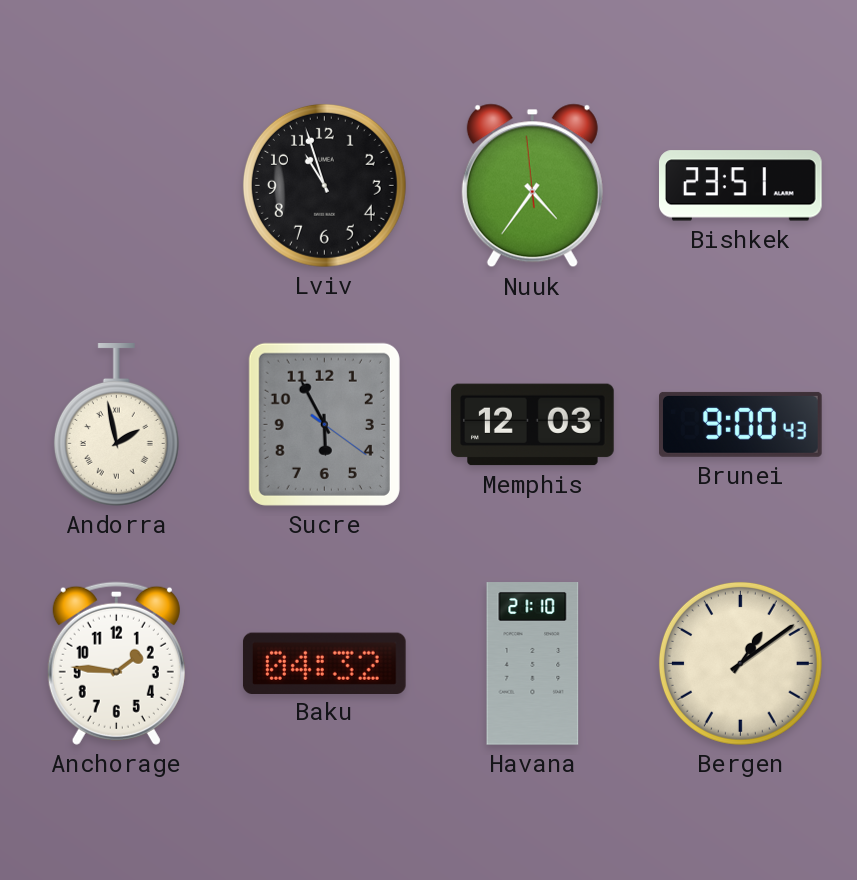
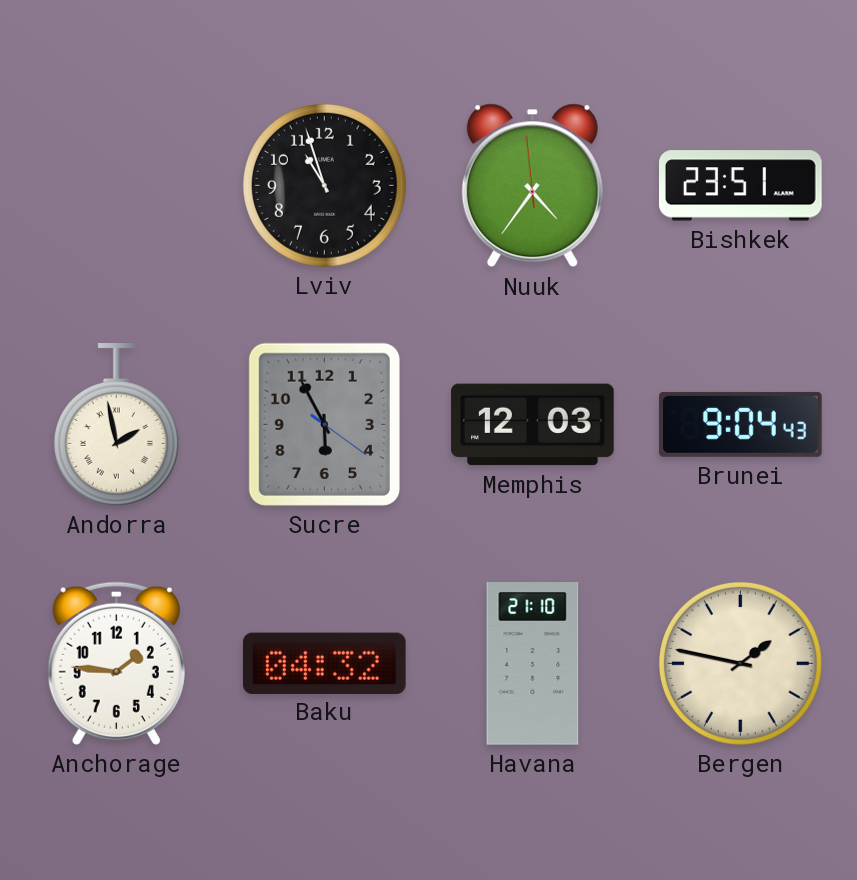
Brunei: 9:00 -> 9:04
Bergen: 1:09 -> 1:47
